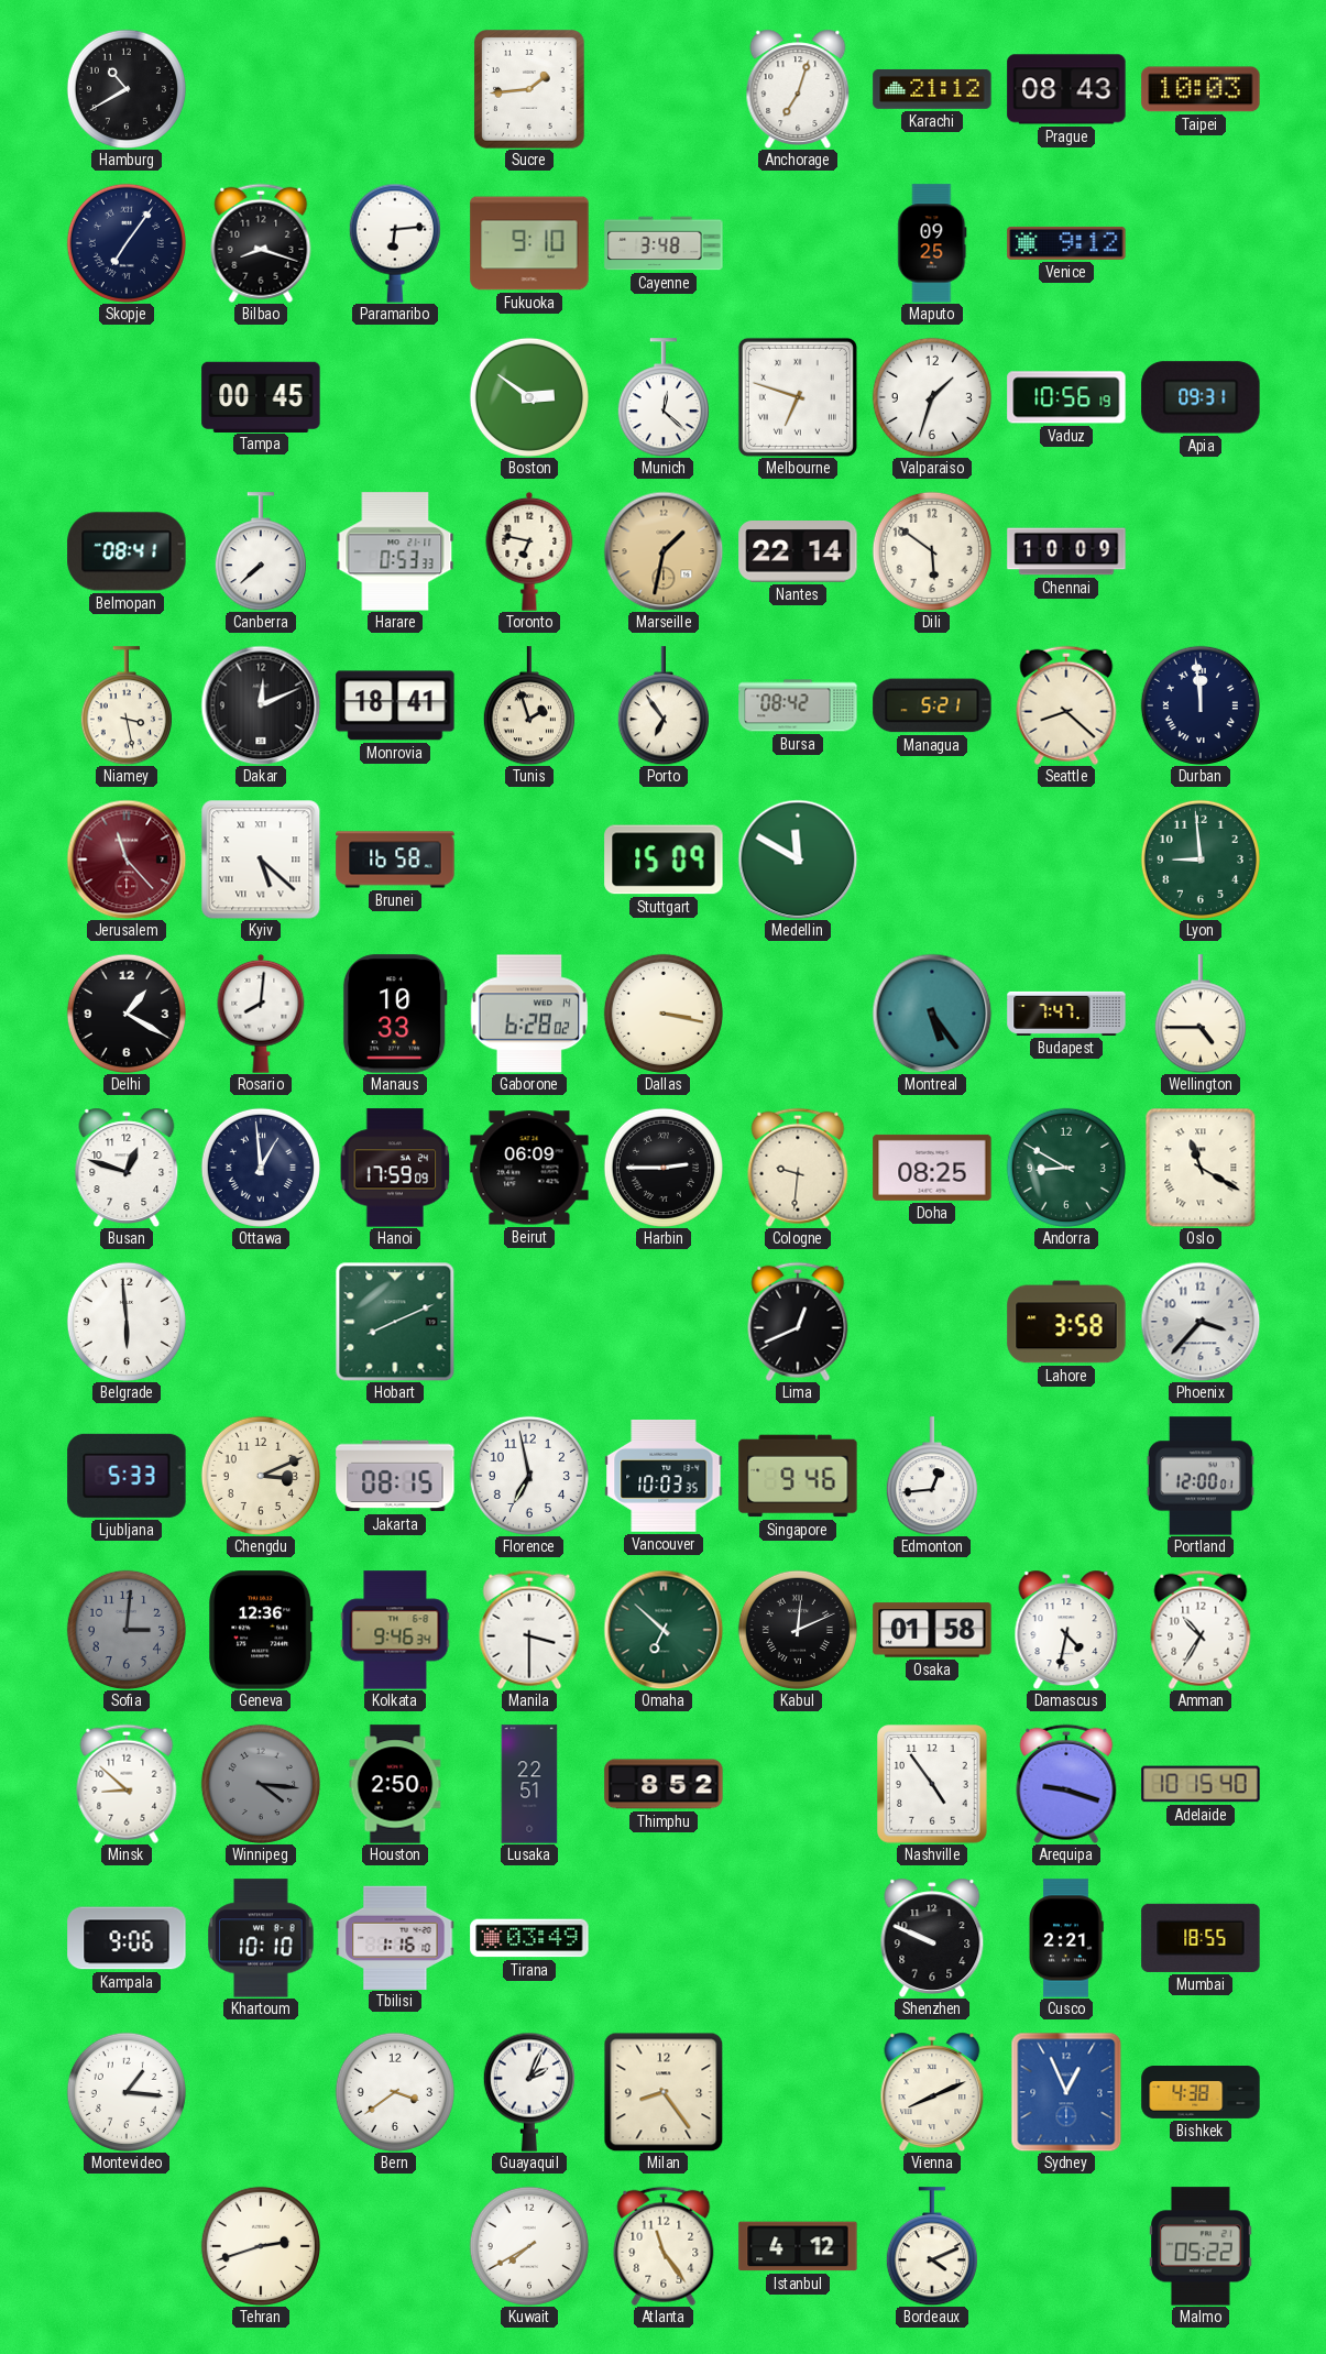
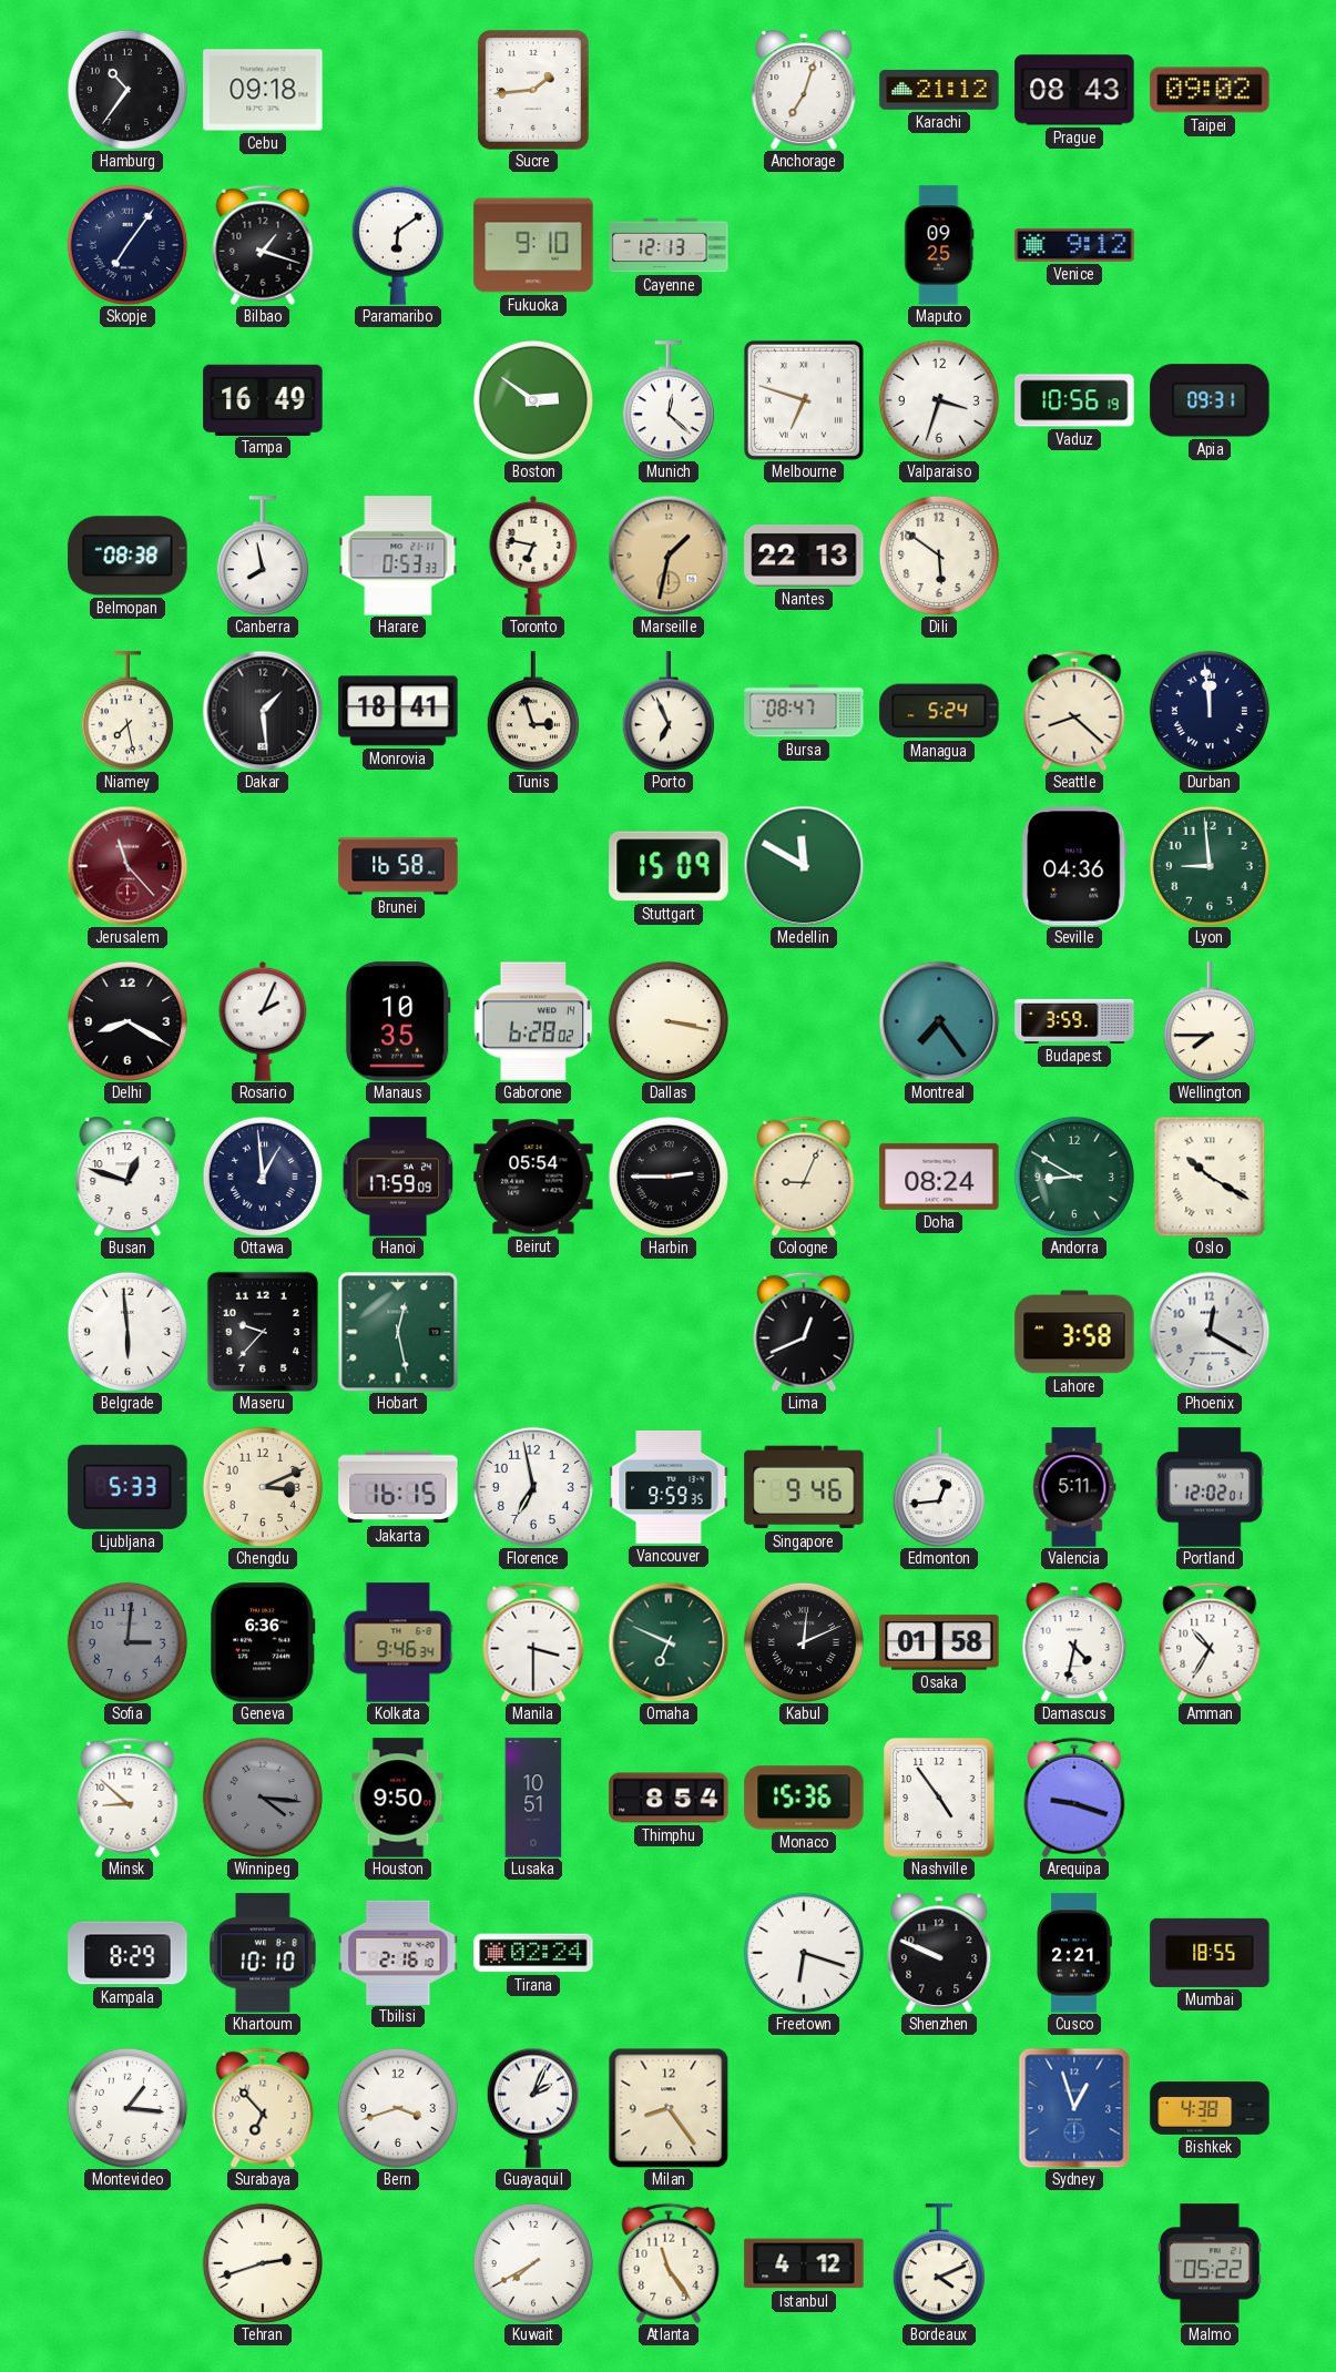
Hamburg: 10:40 -> 10:36
Cebu: none -> 09:18
Taipei: 10:03 -> 09:02
Bilbao: 8:18 -> 1:18
Paramaribo: 6:14 -> 6:09
Cayenne: 3:48 -> 12:13
Tampa: 00:45 -> 16:49
Valparaiso: 1:33 -> 3:33
Belmopan: 08:41 -> 08:38
Canberra: 7:38 -> 7:58
Nantes: 22:14 -> 22:13
Chennai: 10:09 -> none
Niamey: 3:28 -> 7:28
Dakar: 12:11 -> 1:29
Tunis: 1:57 -> 2:57
Porto: 6:54 -> 6:56
Bursa: 08:42 -> 08:47
Managua: 5:21 -> 5:24
Kyiv: 5:22 -> none
Seville: none -> 04:36
Delhi: 1:20 -> 8:20
Rosario: 8:01 -> 2:04
Manaus: 10:33 -> 10:35
Montreal: 5:24 -> 7:24
Budapest: 7:47 -> 3:59
Wellington: 4:45 -> 7:45
Beirut: 06:09 -> 05:54
Cologne: 9:31 -> 9:04
Doha: 08:25 -> 08:24
Oslo: 11:20 -> 10:20
Maseru: none -> 9:37
Hobart: 8:11 -> 12:28
Phoenix: 3:37 -> 12:20
Jakarta: 08:15 -> 16:15
Vancouver: 10:03 -> 9:59
Valencia: none -> 5:11
Portland: 12:00 -> 12:02
Geneva: 12:36 -> 6:36
Omaha: 6:52 -> 6:49
Houston: 2:50 -> 9:50
Lusaka: 22:51 -> 10:51
Thimphu: 8:52 -> 8:54
Monaco: none -> 15:36
Adelaide: 10:15 -> none
Kampala: 9:06 -> 8:29
Tbilisi: 1:16 -> 2:16
Tirana: 03:49 -> 02:24
Freetown: none -> 6:18
Surabaya: none -> 6:53
Bern: 3:39 -> 3:42
Vienna: 8:11 -> none
Sydney: 12:56 -> 12:57
